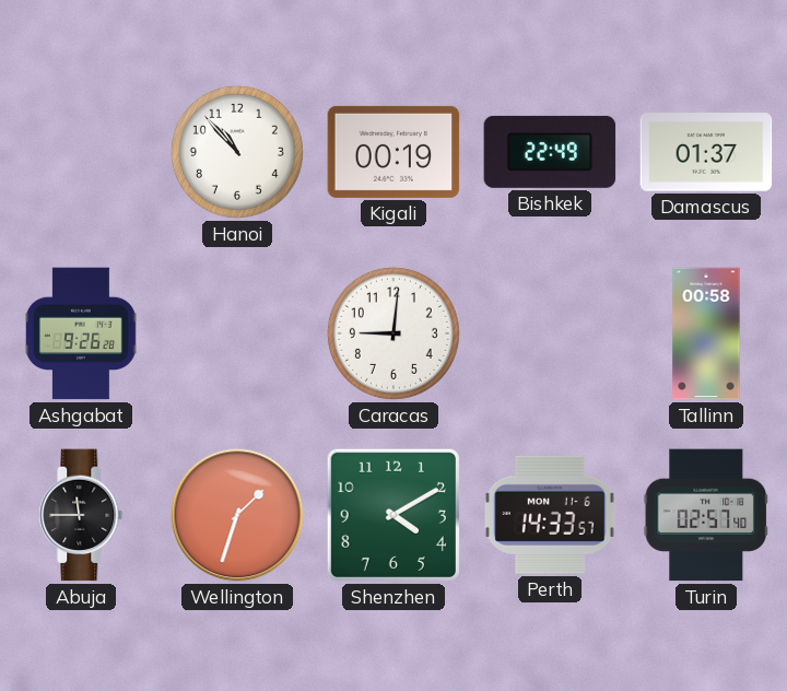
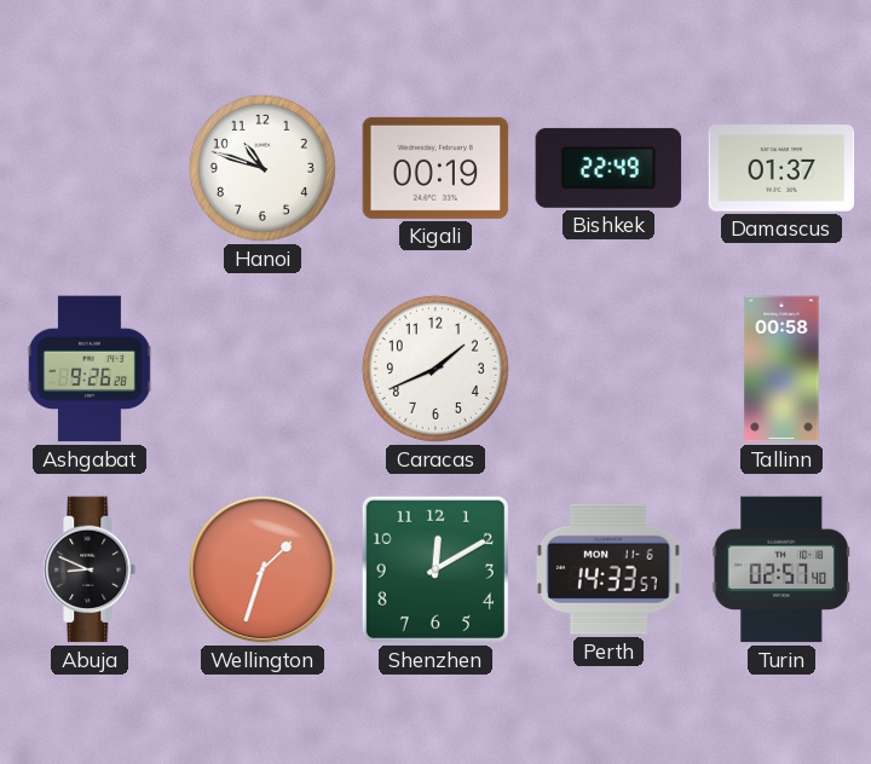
Hanoi: 10:53 -> 10:48
Caracas: 9:01 -> 1:41
Abuja: 11:45 -> 8:49
Shenzhen: 4:10 -> 12:10
